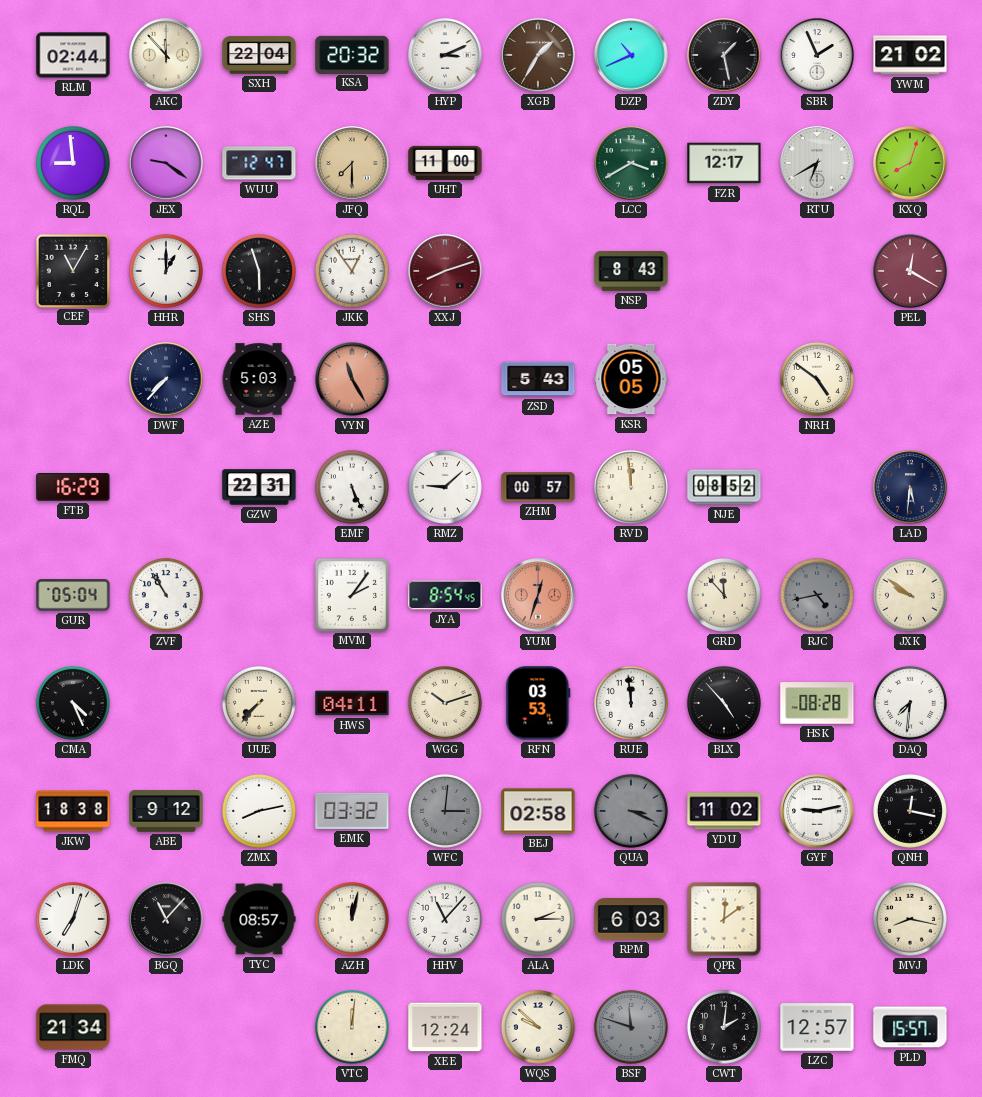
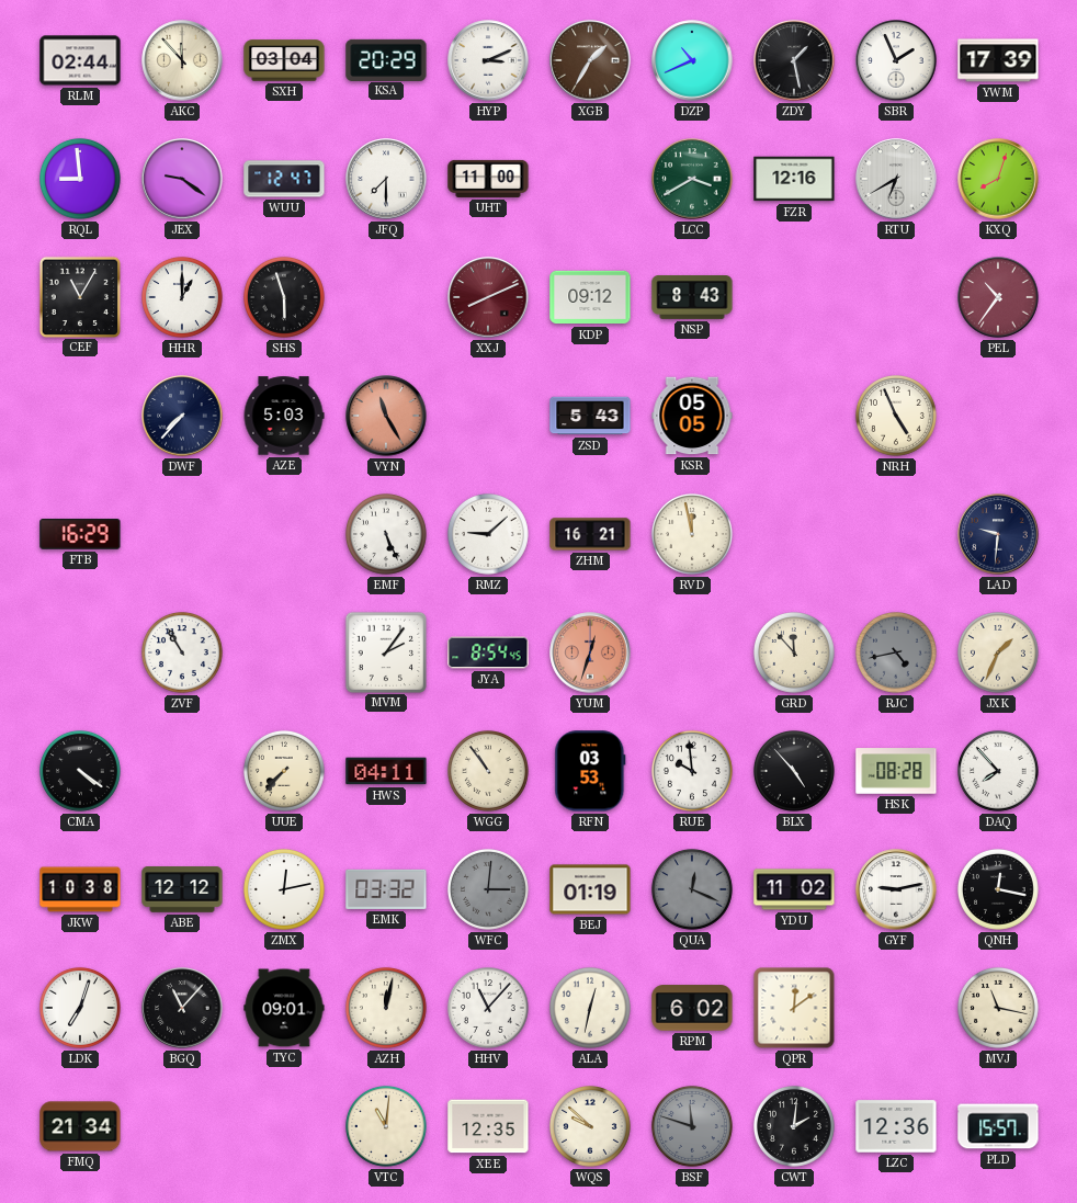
SXH: 22:04 -> 03:04
KSA: 20:32 -> 20:29
YWM: 21:02 -> 17:39
JFQ dial: champagne -> white
FZR: 12:17 -> 12:16
JKK: 12:54 -> none
XXJ: 8:12 -> 8:11
KDP: none -> 09:12
PEL: 12:20 -> 10:36
NRH: 4:51 -> 4:56
GZW: 22:31 -> none
ZHM: 00:57 -> 16:21
RVD: 11:59 -> 11:58
NJE: 08:52 -> none
LAD: 5:31 -> 9:31
GUR: 05:04 -> none
JXK: 9:51 -> 1:34
CMA: 4:26 -> 4:21
WGG: 10:12 -> 10:54
RUE: 11:59 -> 9:59
DAQ: 7:31 -> 7:53
JKW: 18:38 -> 10:38
ABE: 9:12 -> 12:12
ZMX: 8:13 -> 12:13
BEJ: 02:58 -> 01:19
QUA: 3:19 -> 12:19
TYC: 08:57 -> 09:01
ALA: 2:15 -> 12:32
RPM: 6:03 -> 6:02
MVJ: 8:17 -> 11:17
VTC: 12:01 -> 11:01
XEE: 12:24 -> 12:35
LZC: 12:57 -> 12:36
